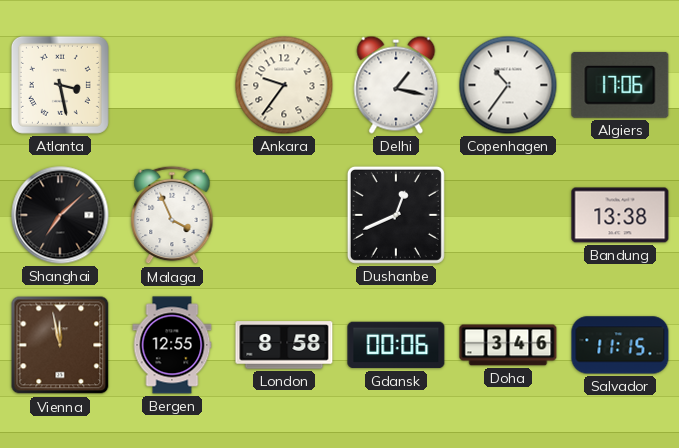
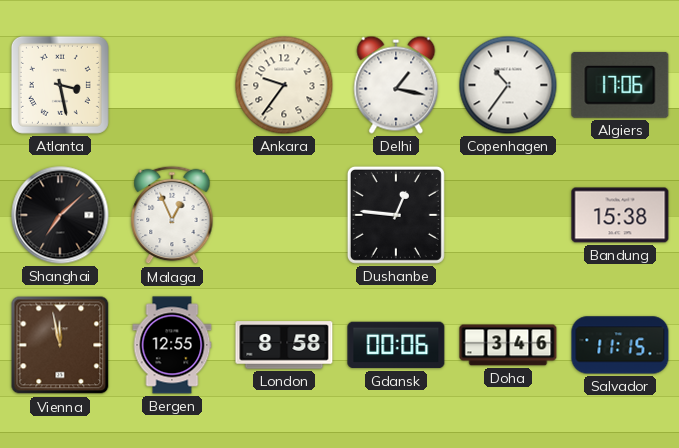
Malaga: 3:56 -> 12:56
Dushanbe: 12:41 -> 12:46
Bandung: 13:38 -> 15:38
